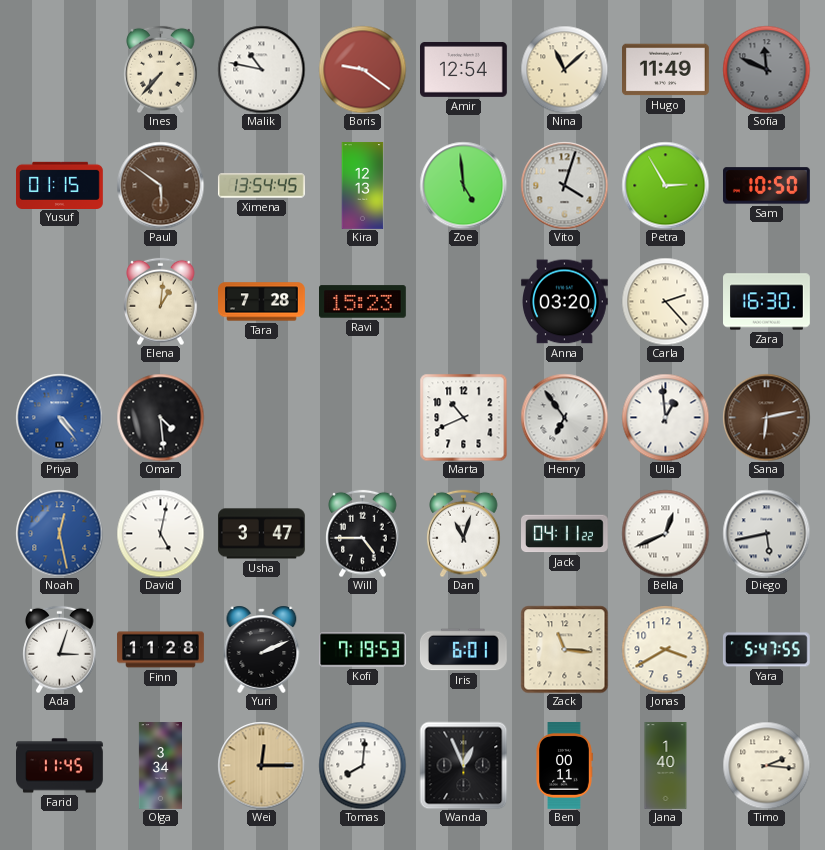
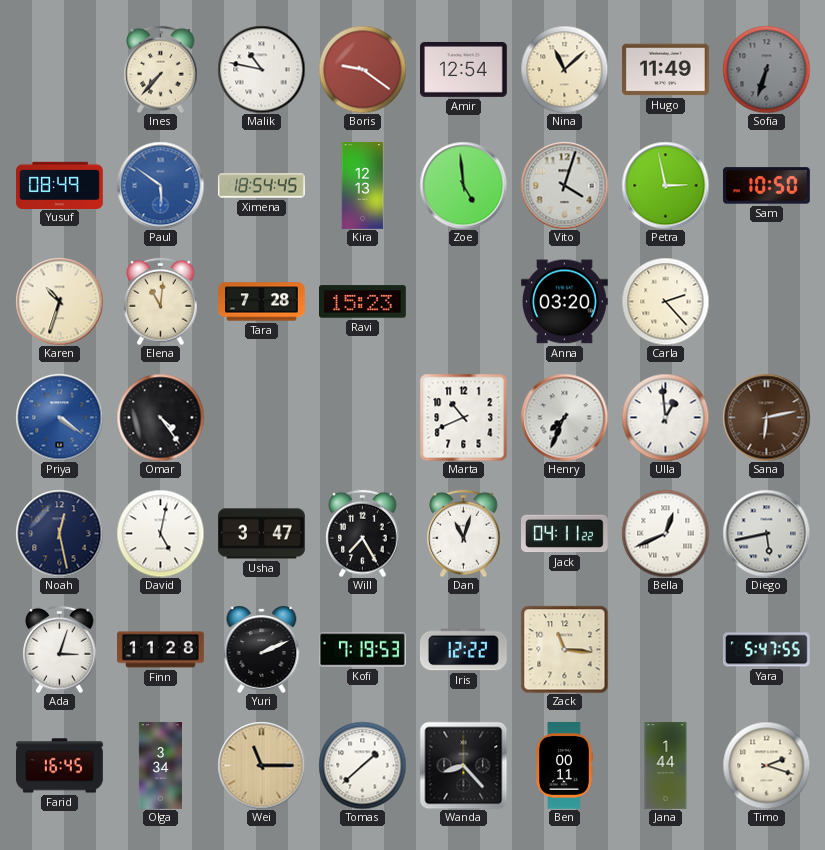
Sofia: 11:49 -> 6:33
Yusuf: 01:15 -> 08:49
Paul dial: brown -> blue
Ximena: 13:54 -> 18:54
Petra: 2:55 -> 2:58
Karen: none -> 10:33
Elena: 1:01 -> 11:01
Zara: 16:30 -> none
Priya: 4:24 -> 4:21
Omar: 4:29 -> 4:24
Henry: 6:54 -> 7:34
Noah dial: blue -> navy
Will: 4:45 -> 7:25
Iris: 6:01 -> 12:22
Jonas: 3:40 -> none
Farid: 11:45 -> 16:45
Wei: 12:15 -> 11:15
Tomas: 8:01 -> 1:38
Wanda: 12:56 -> 8:23
Jana: 1:40 -> 1:44
Timo: 2:16 -> 2:18
